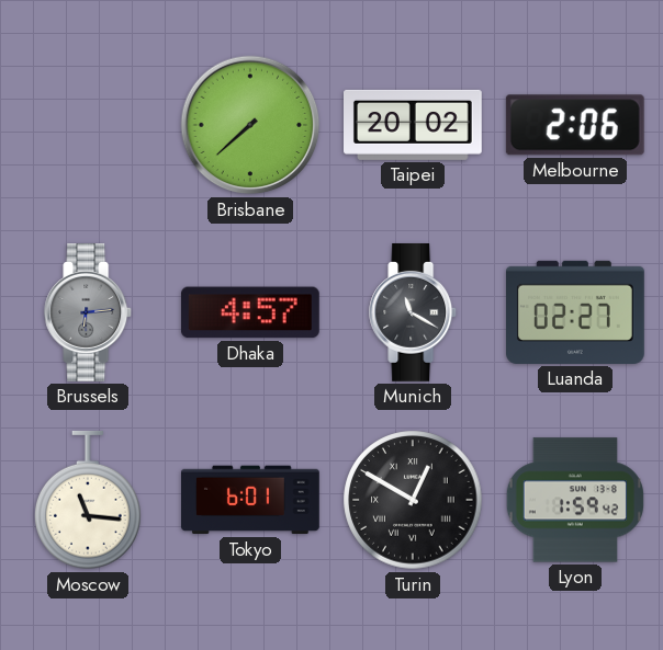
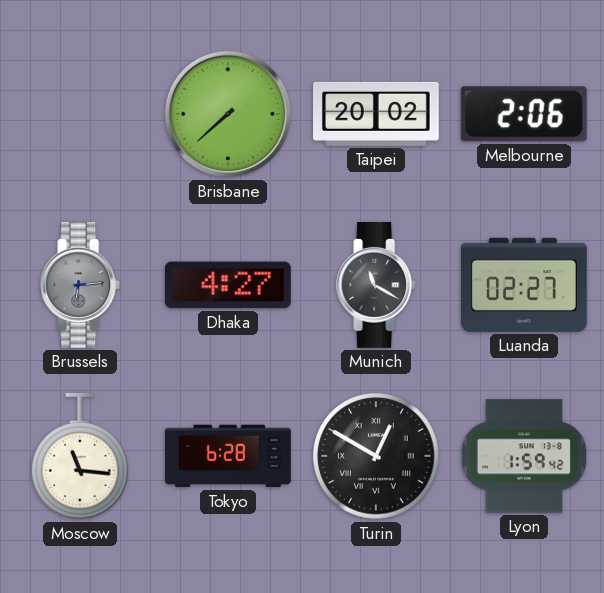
Dhaka: 4:57 -> 4:27
Tokyo: 6:01 -> 6:28
